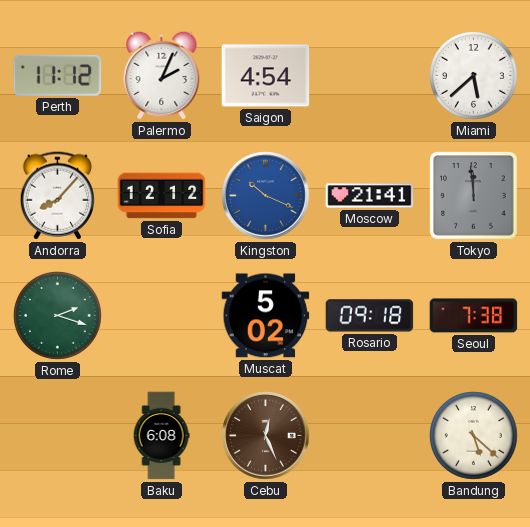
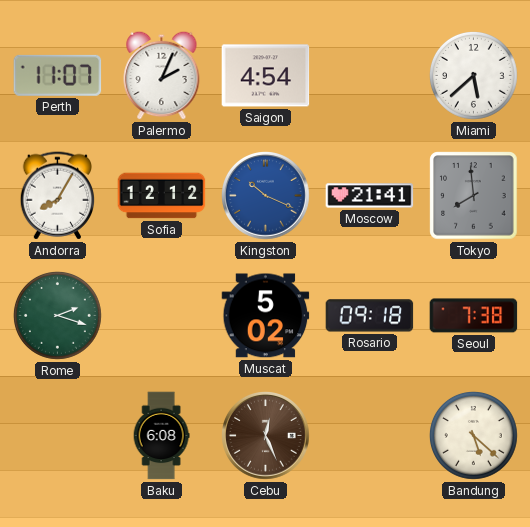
Perth: 11:12 -> 11:07
Andorra: 8:07 -> 8:05
Tokyo: 11:59 -> 7:59
